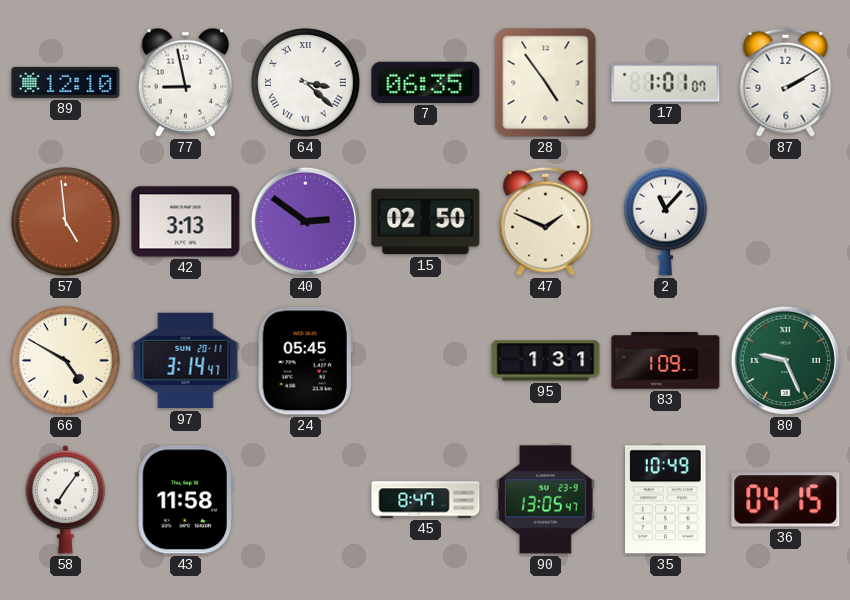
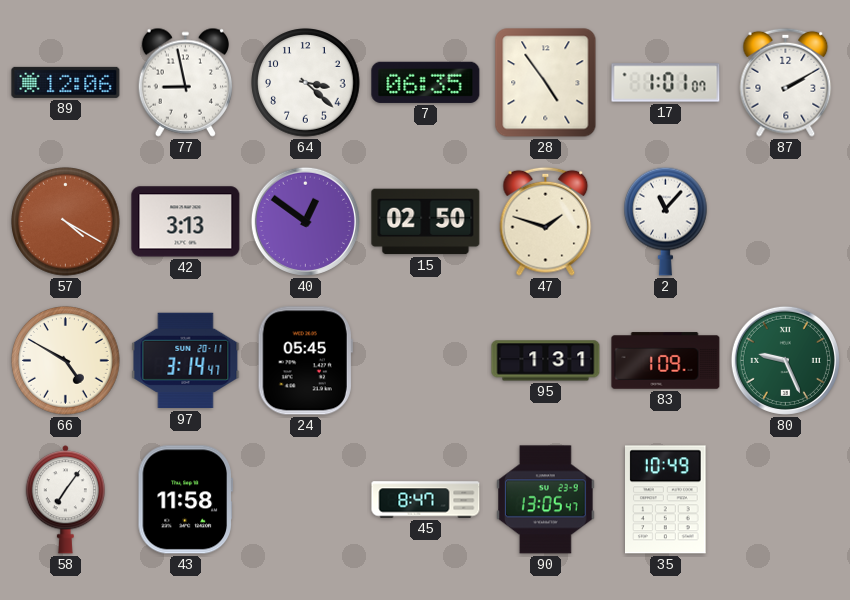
89: 12:10 -> 12:06
64 numerals: Roman -> Arabic
57: 4:59 -> 4:20
40: 2:51 -> 12:51
47: 1:49 -> 1:48
36: 04:15 -> none
